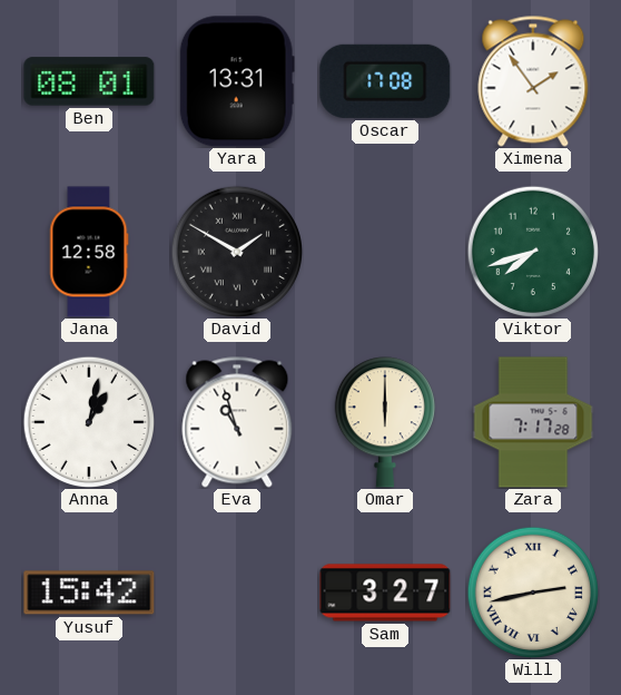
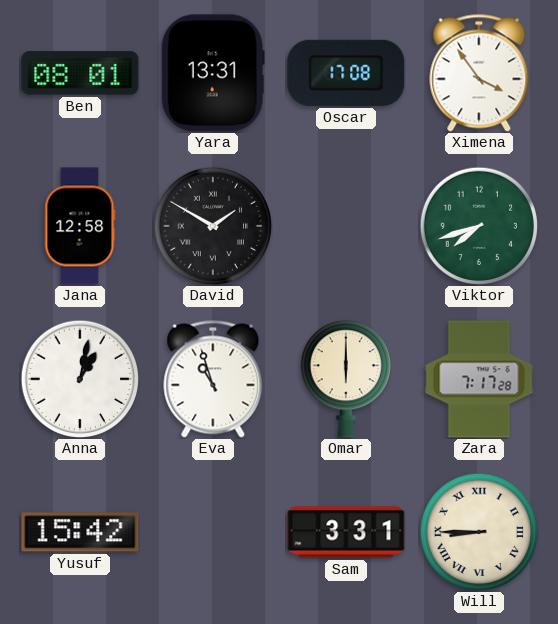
Ximena: 1:54 -> 3:54
Sam: 3:27 -> 3:31
Will: 2:43 -> 8:45
